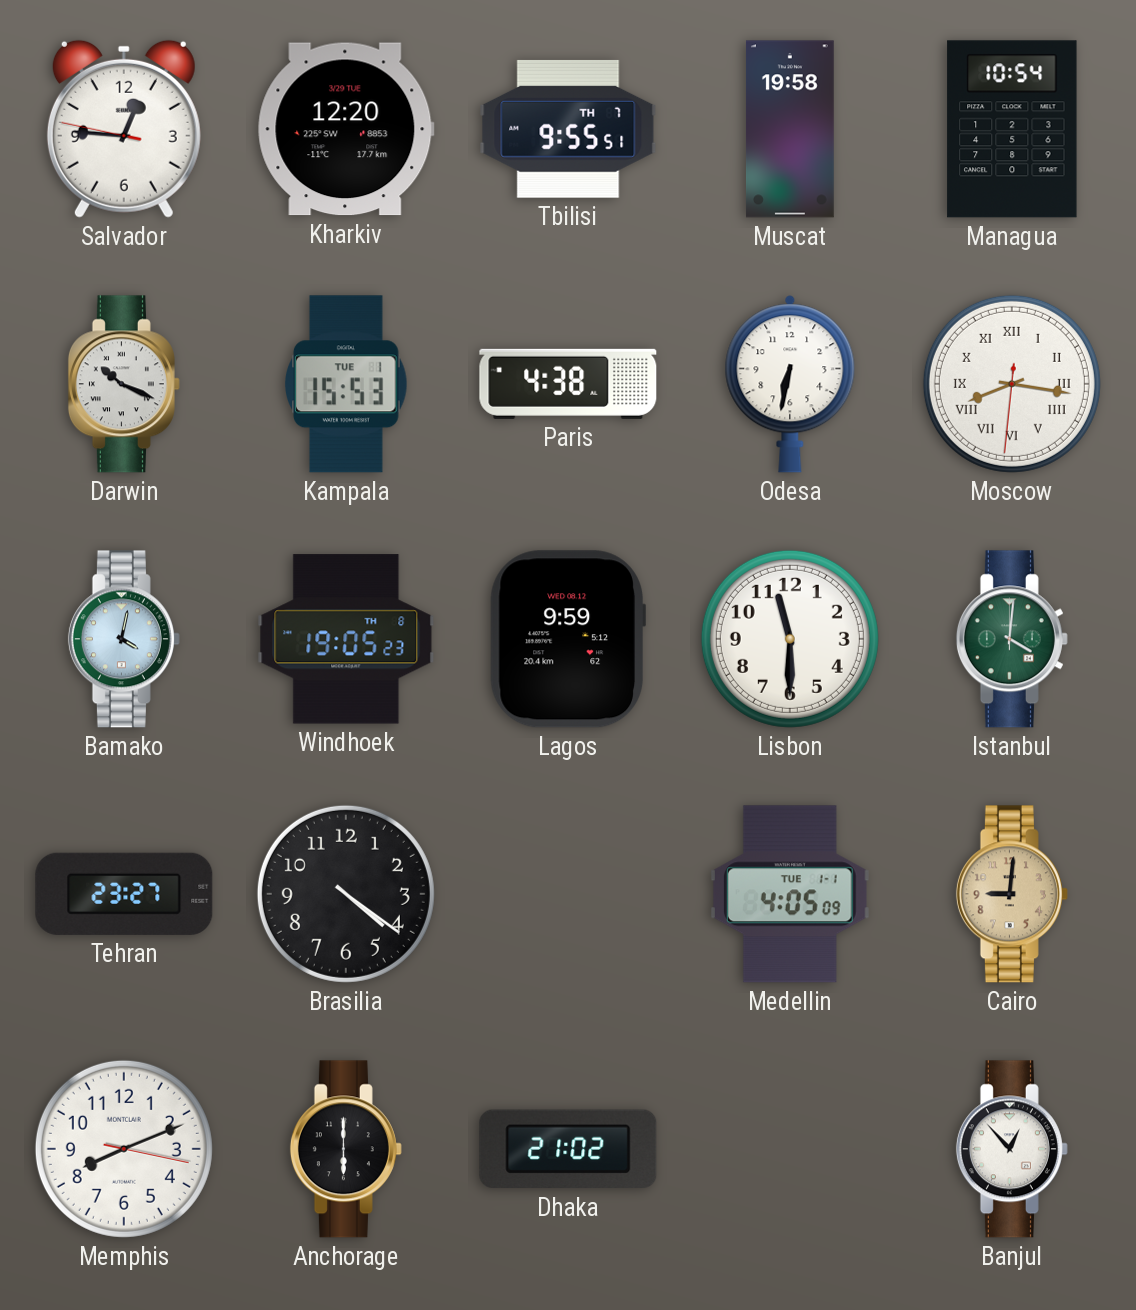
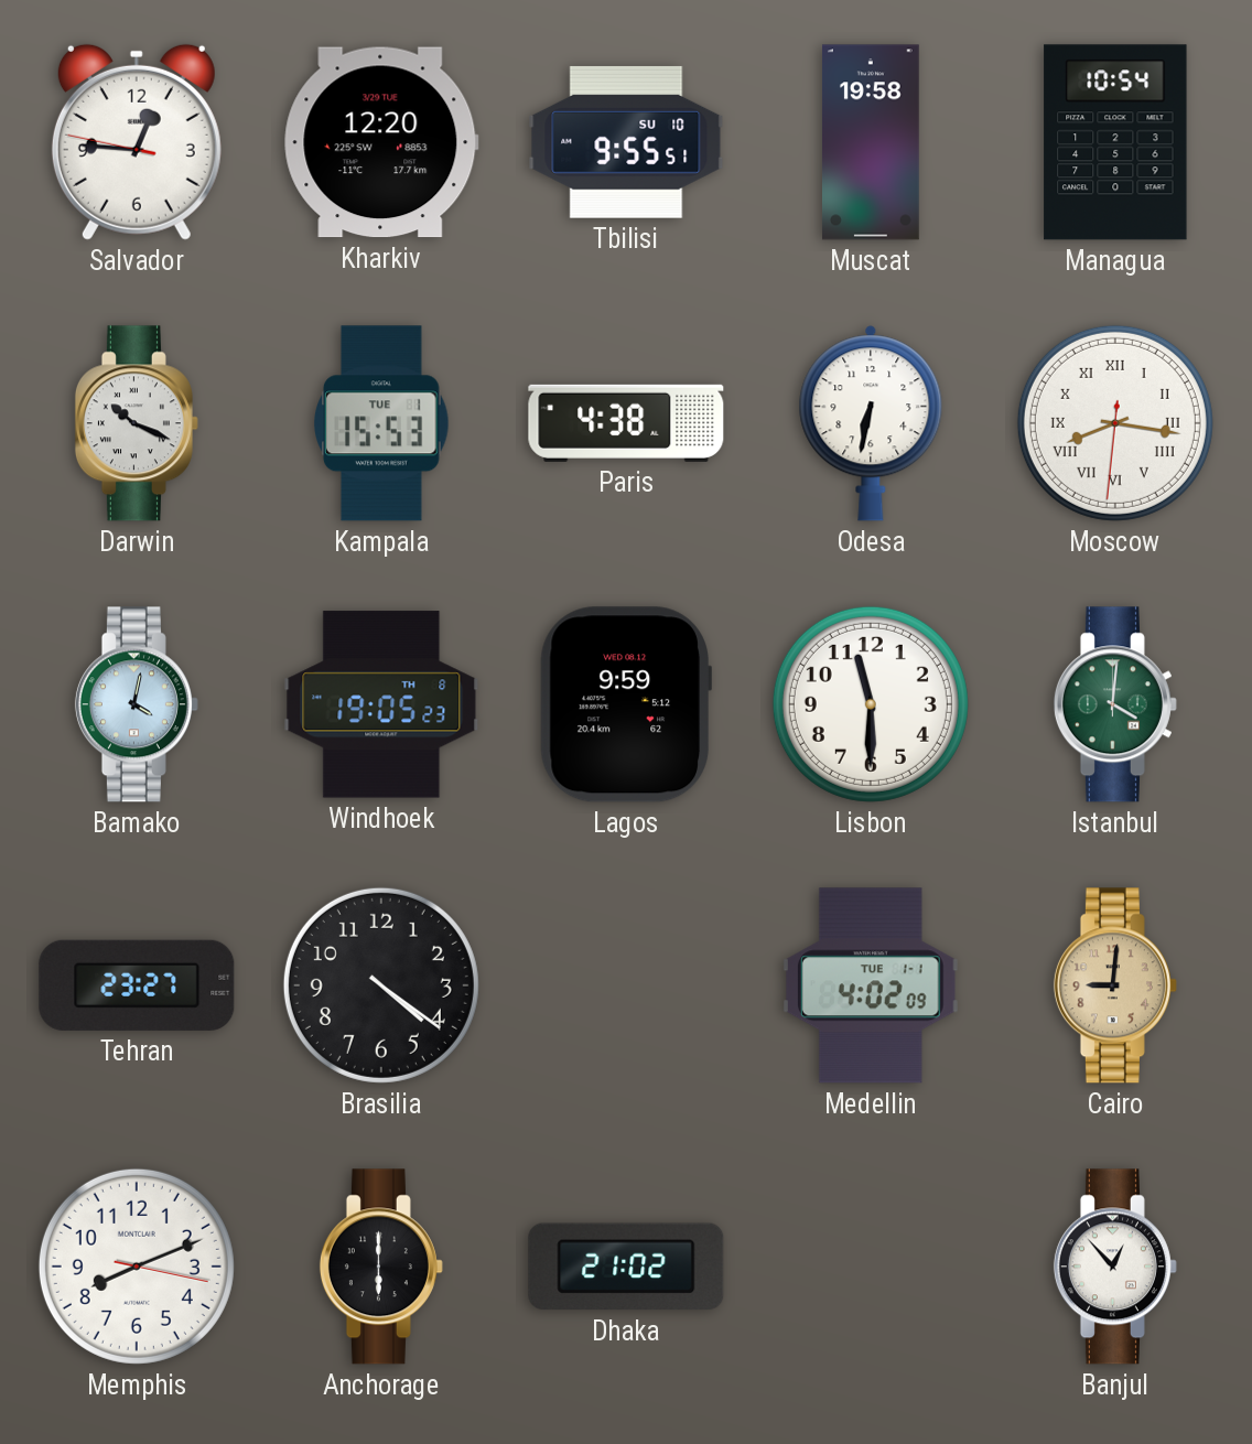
Tbilisi date: TH 7 -> SU 10
Medellin: 4:05 -> 4:02
